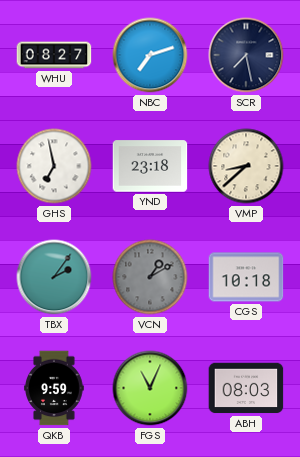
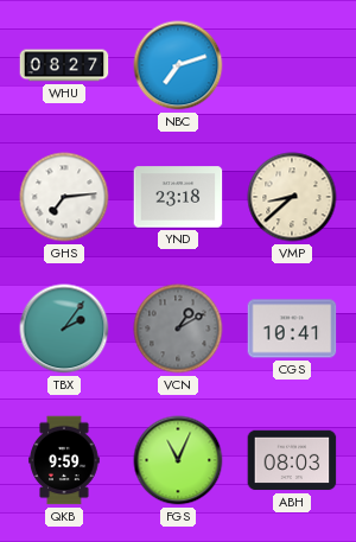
SCR: 7:28 -> none
GHS: 6:58 -> 7:14
CGS: 10:18 -> 10:41
